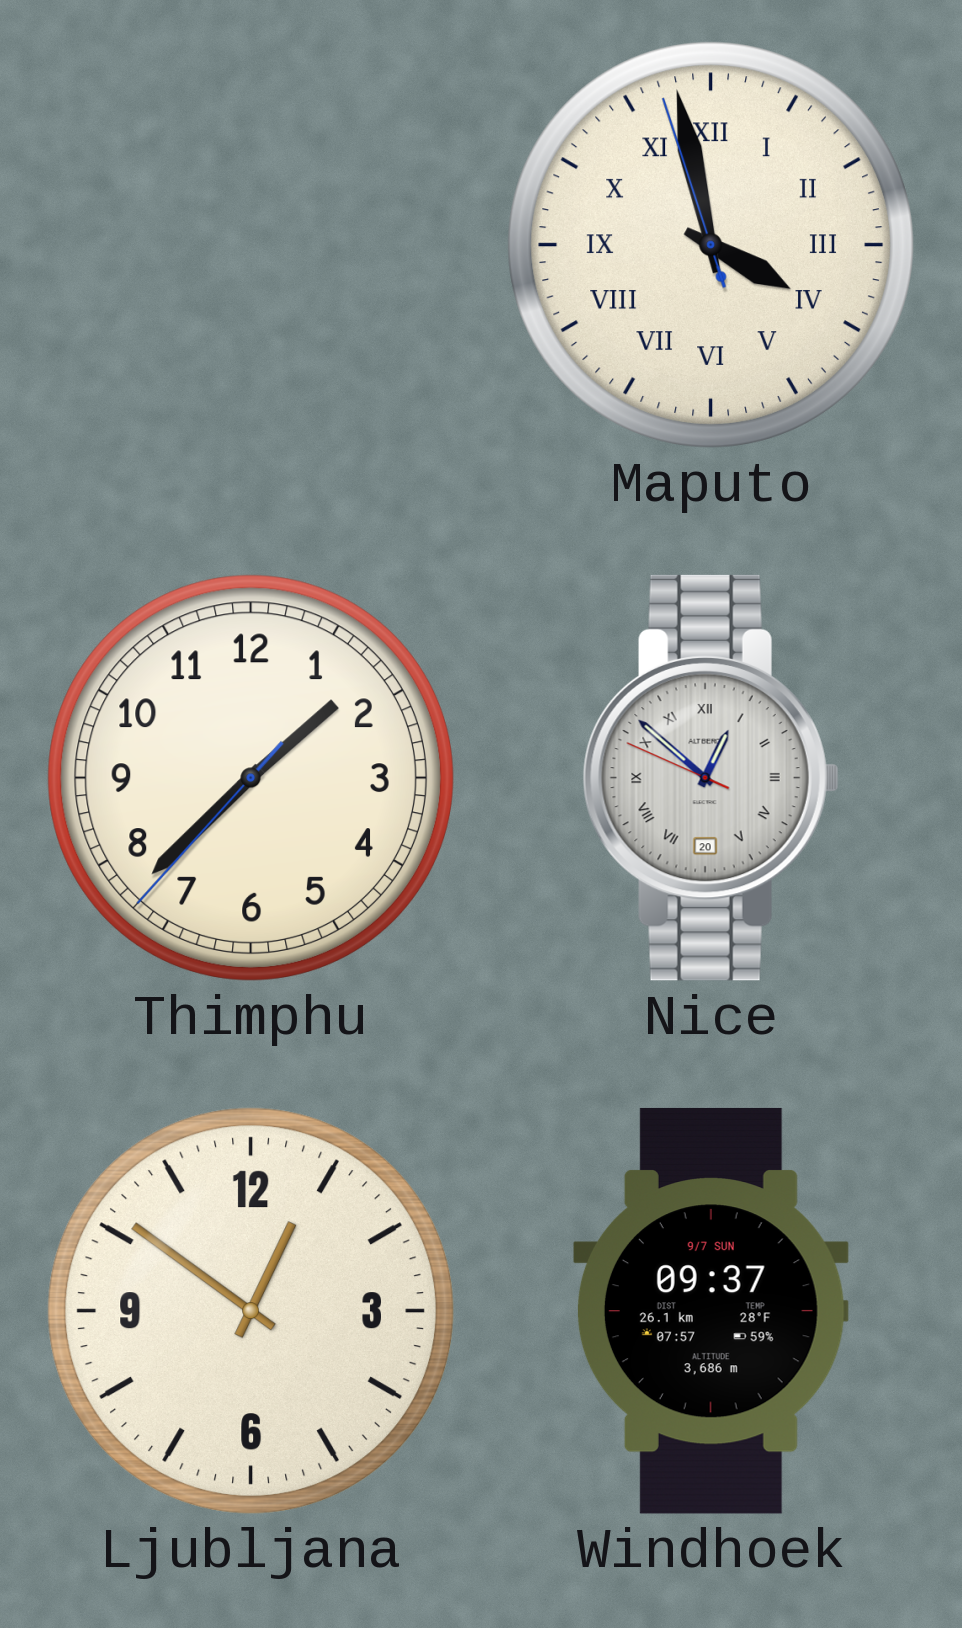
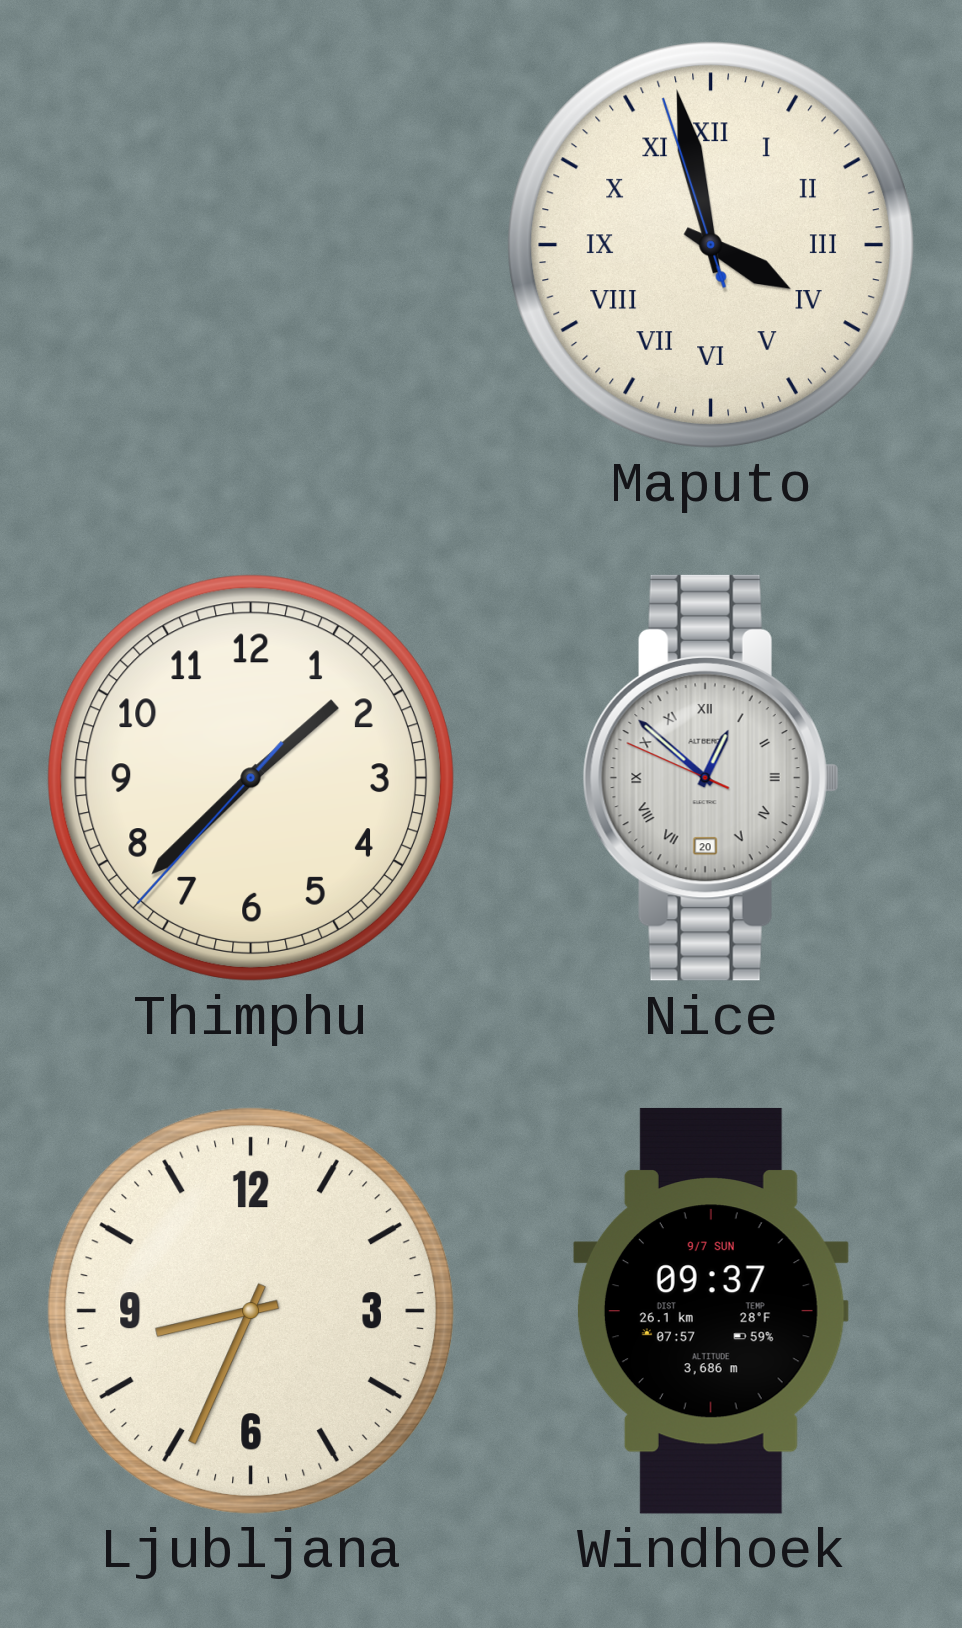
Ljubljana: 12:51 -> 8:34
